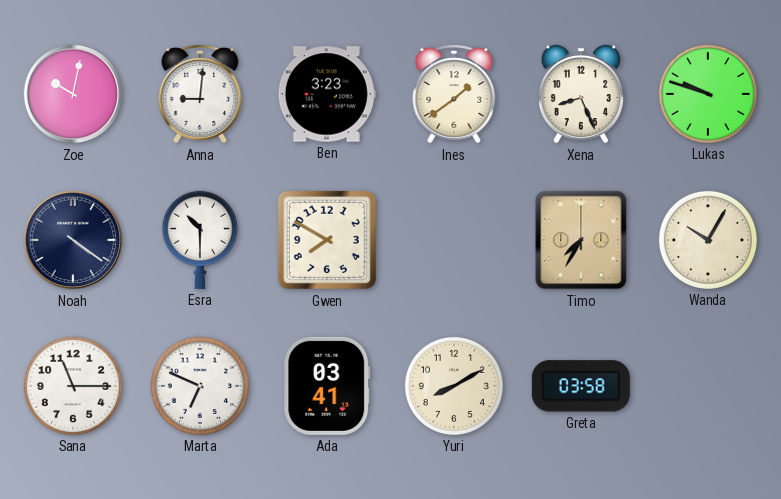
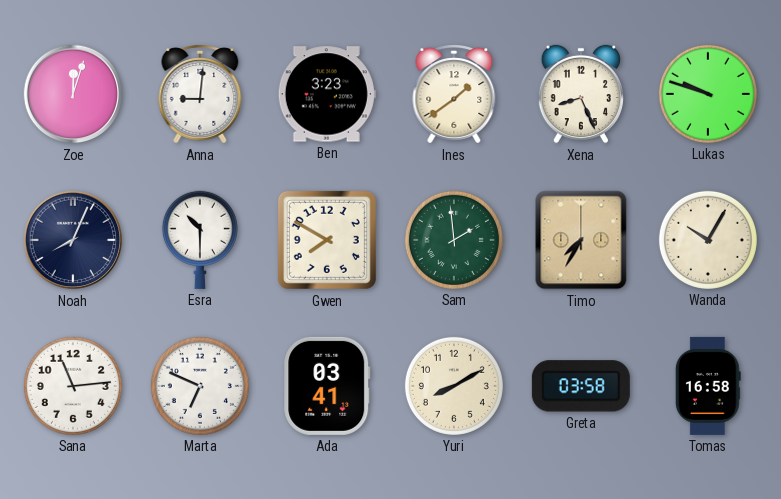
Zoe: 10:02 -> 12:03
Noah: 4:21 -> 8:04
Sam: none -> 1:59
Sana: 11:15 -> 11:14
Tomas: none -> 16:58
